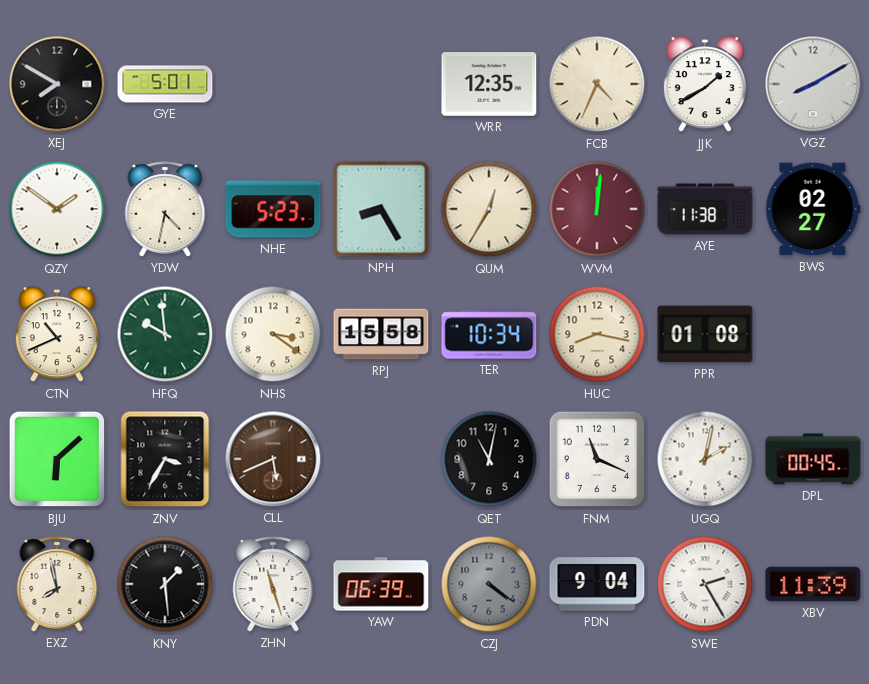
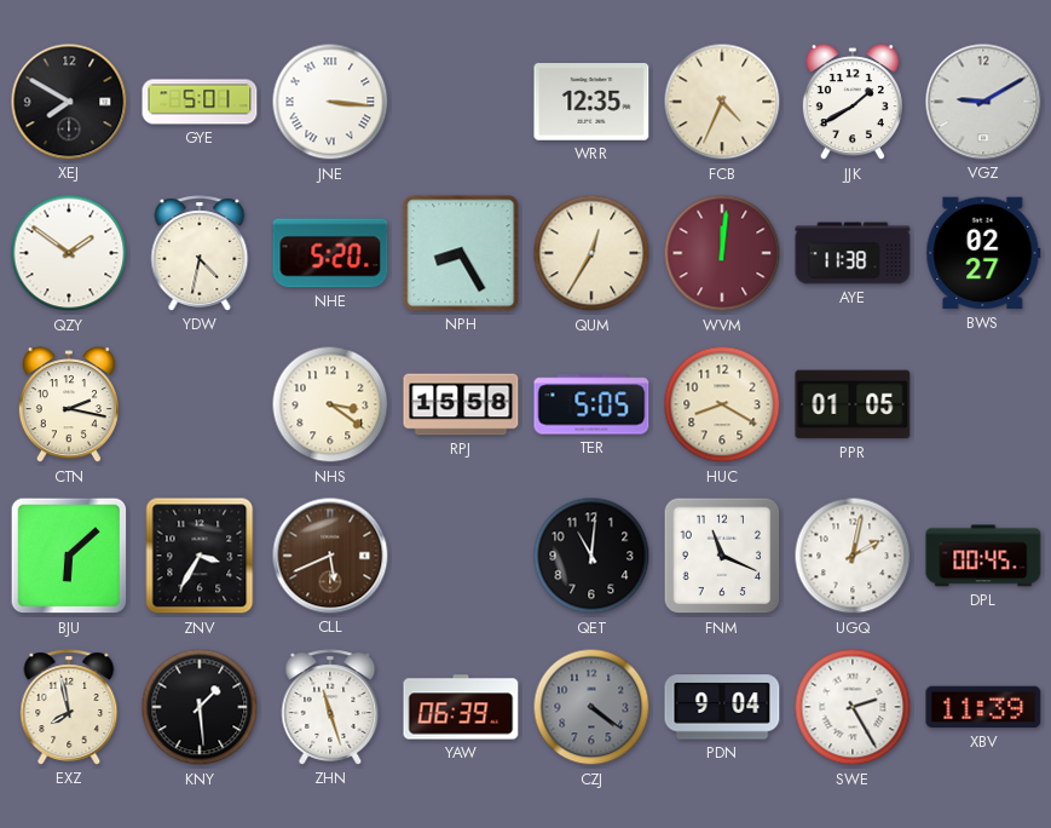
JNE: none -> 3:16
VGZ: 8:10 -> 9:10
NHE: 5:23 -> 5:20
CTN: 10:41 -> 2:17
HFQ: 9:59 -> none
TER: 10:34 -> 5:05
HUC: 8:17 -> 8:20
PPR: 01:08 -> 01:05
QET: 11:02 -> 11:01
